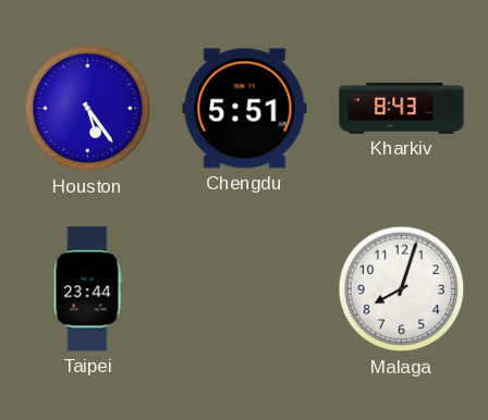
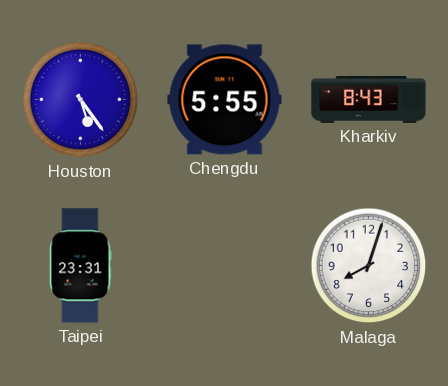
Chengdu: 5:51 -> 5:55
Taipei: 23:44 -> 23:31
